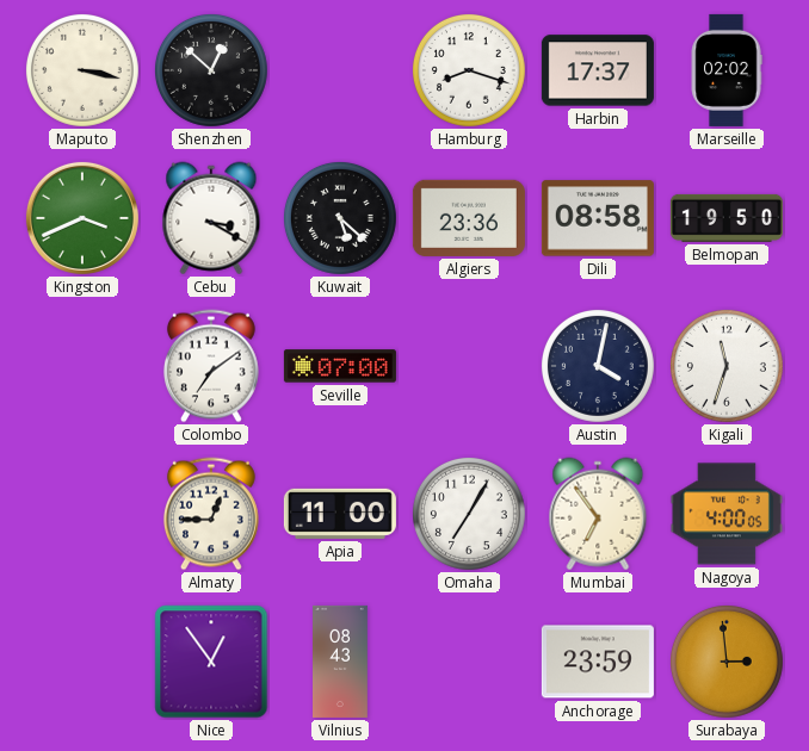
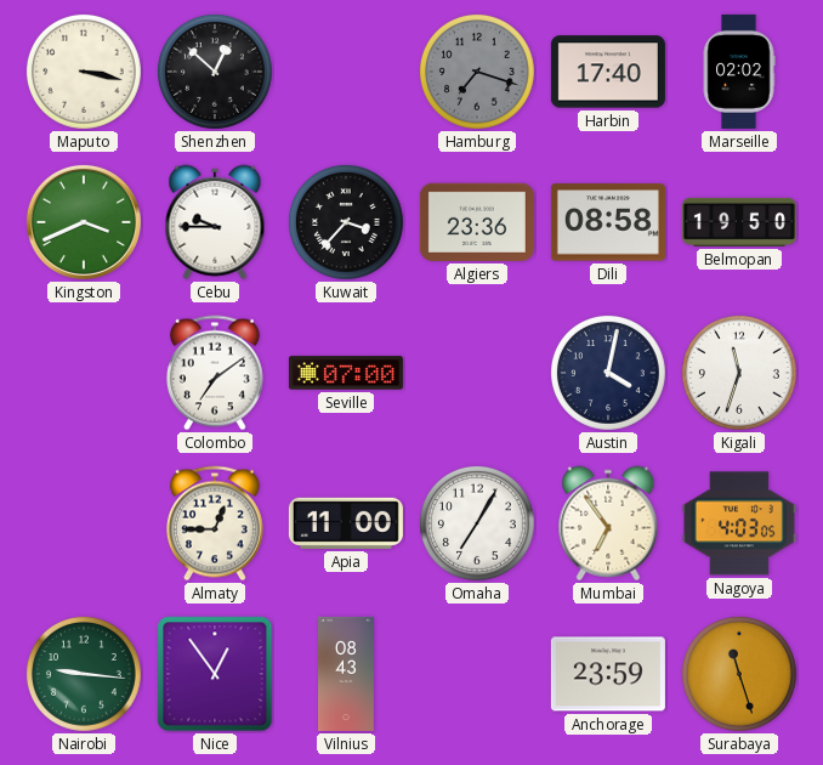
Hamburg: 8:18 -> 7:18
Hamburg dial: white -> grey
Harbin: 17:37 -> 17:40
Cebu: 3:20 -> 9:45
Kuwait: 5:22 -> 3:37
Nagoya: 4:00 -> 4:03
Nairobi: none -> 9:16
Surabaya: 2:59 -> 11:27
